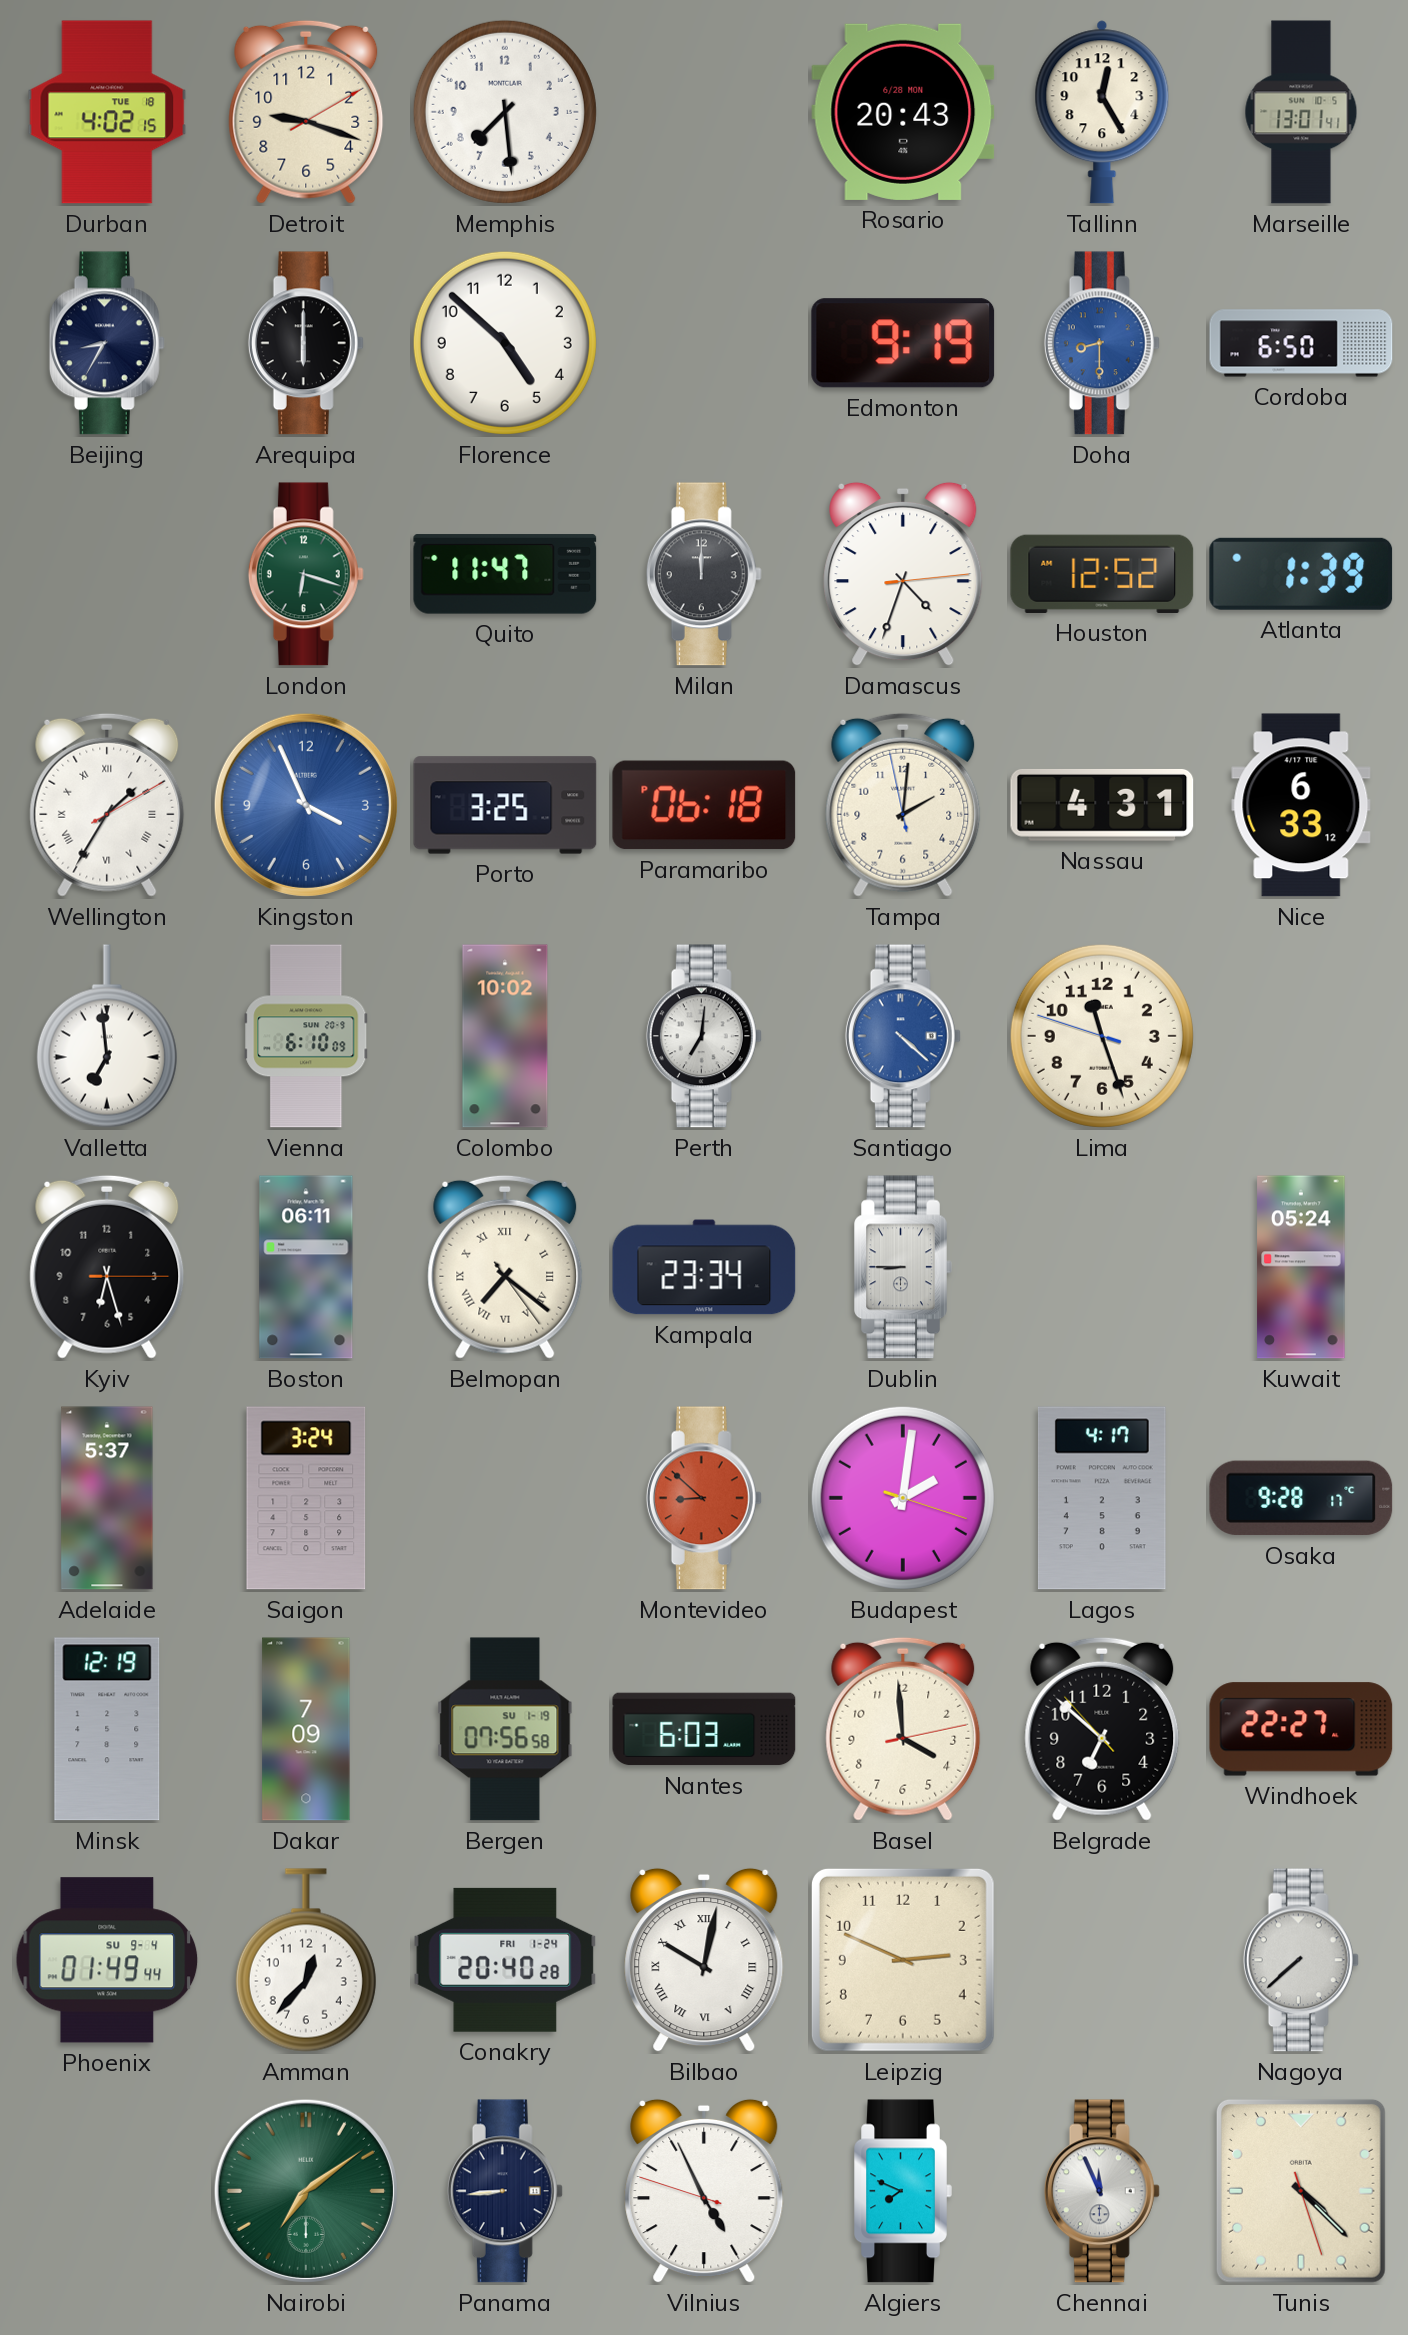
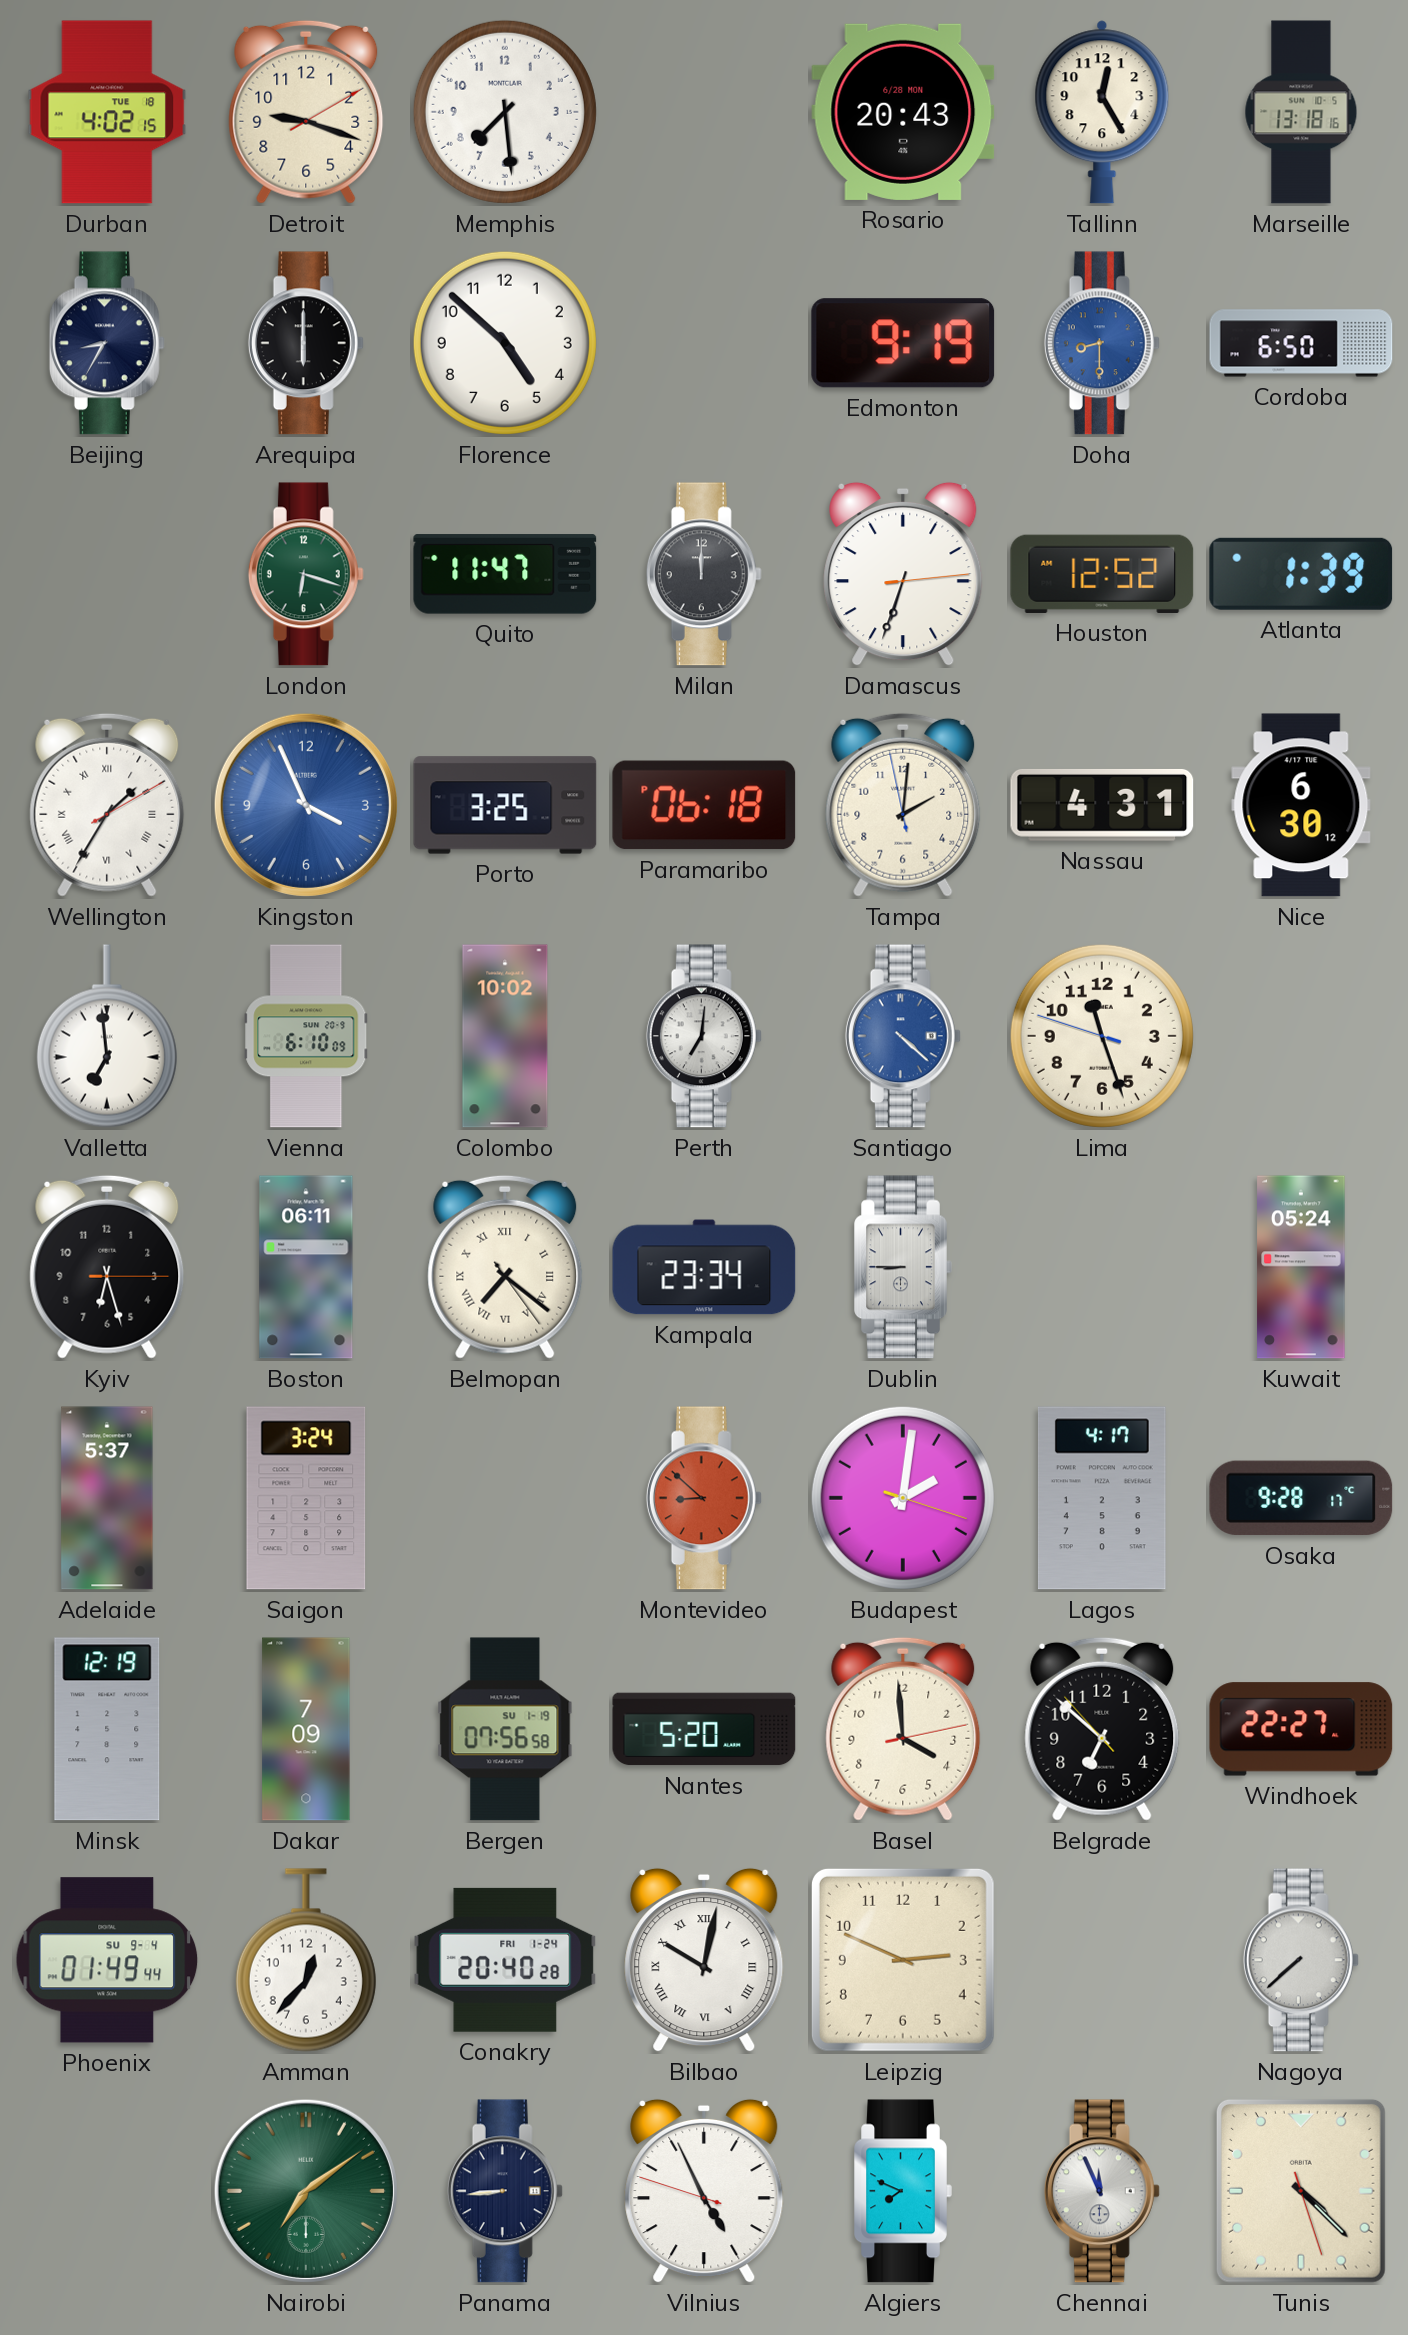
Marseille: 13:01 -> 13:18
Damascus: 4:33 -> 6:33
Nice: 6:33 -> 6:30
Nantes: 6:03 -> 5:20
